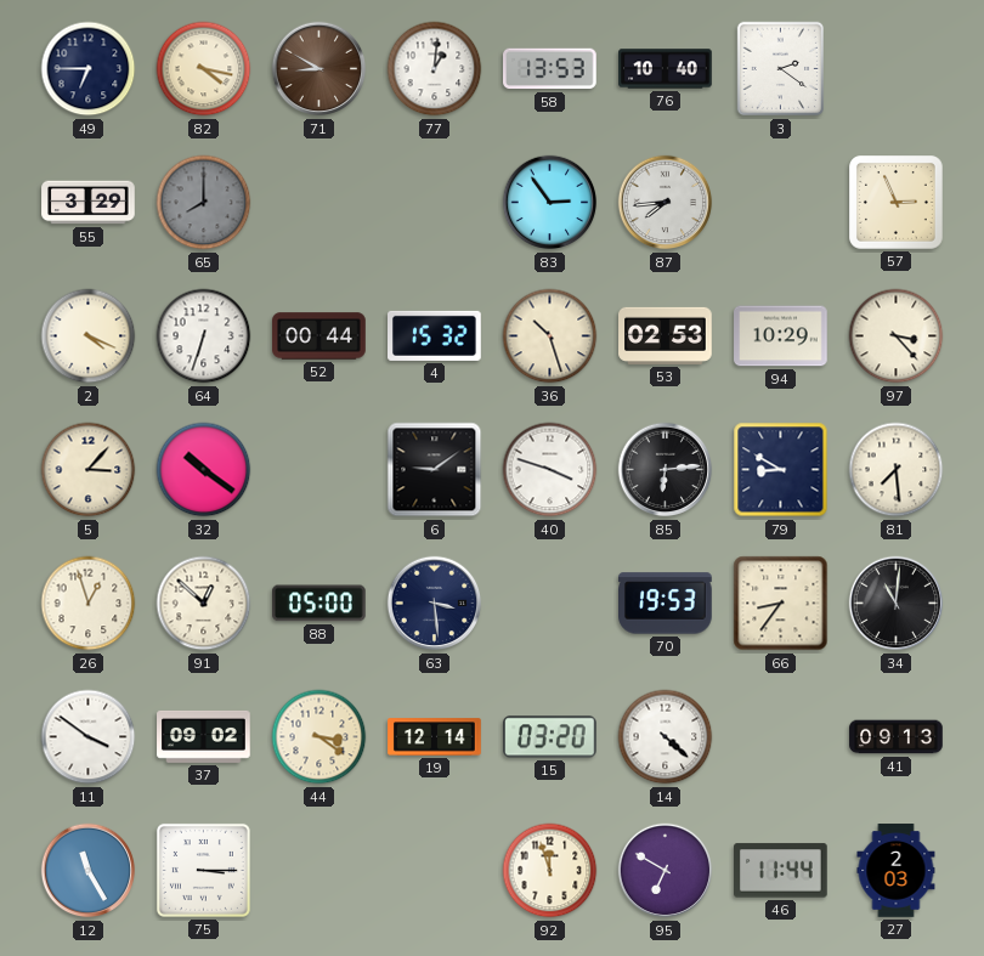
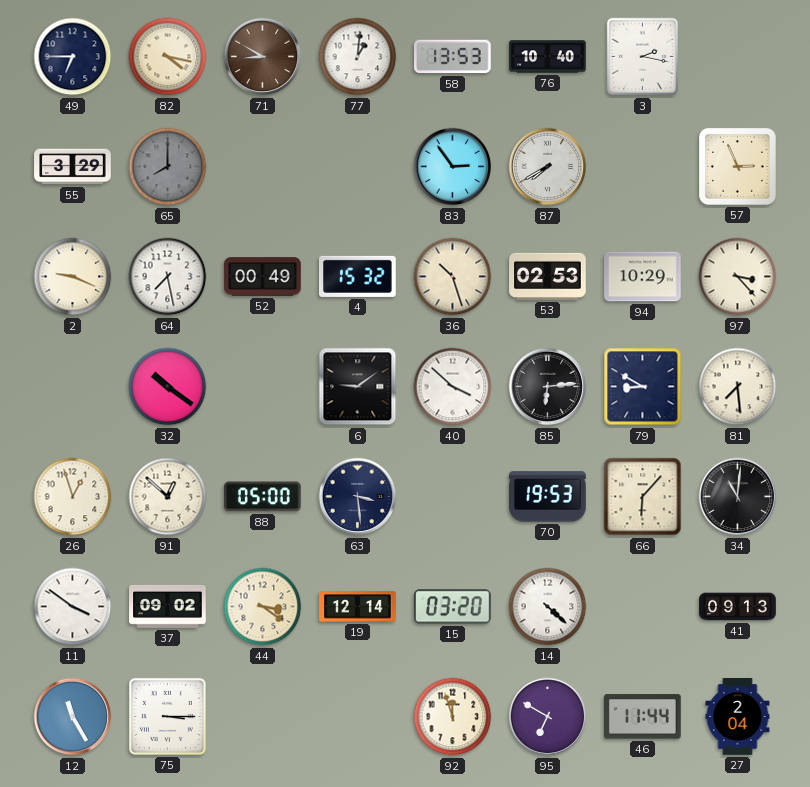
3: 2:21 -> 2:17
87: 7:44 -> 7:40
2: 4:19 -> 9:19
64: 6:33 -> 7:28
52: 00:44 -> 00:49
5: 3:07 -> none
40: 3:48 -> 3:52
66: 8:36 -> 6:07
27: 2:03 -> 2:04
